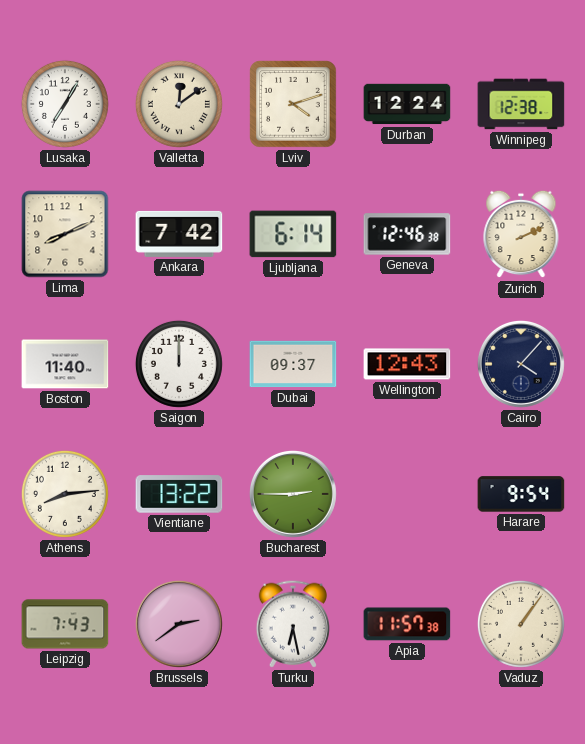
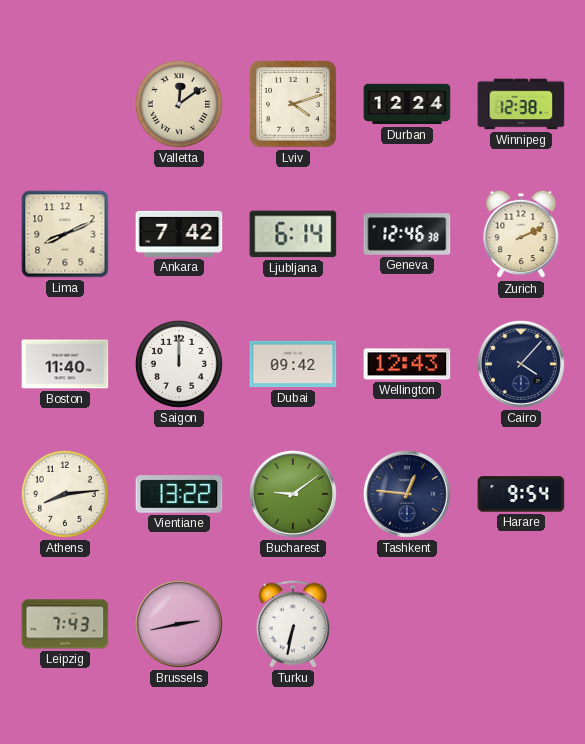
Lusaka: 7:05 -> none
Dubai: 09:37 -> 09:42
Bucharest: 2:45 -> 9:09
Tashkent: none -> 12:46
Brussels: 2:39 -> 2:43
Turku: 6:28 -> 6:32
Apia: 11:57 -> none
Vaduz: 1:06 -> none
